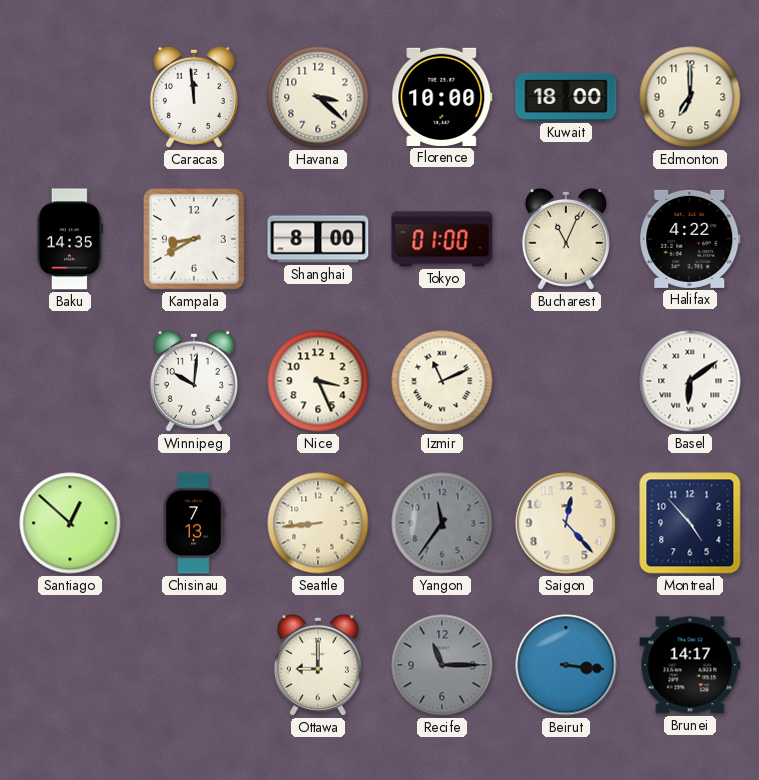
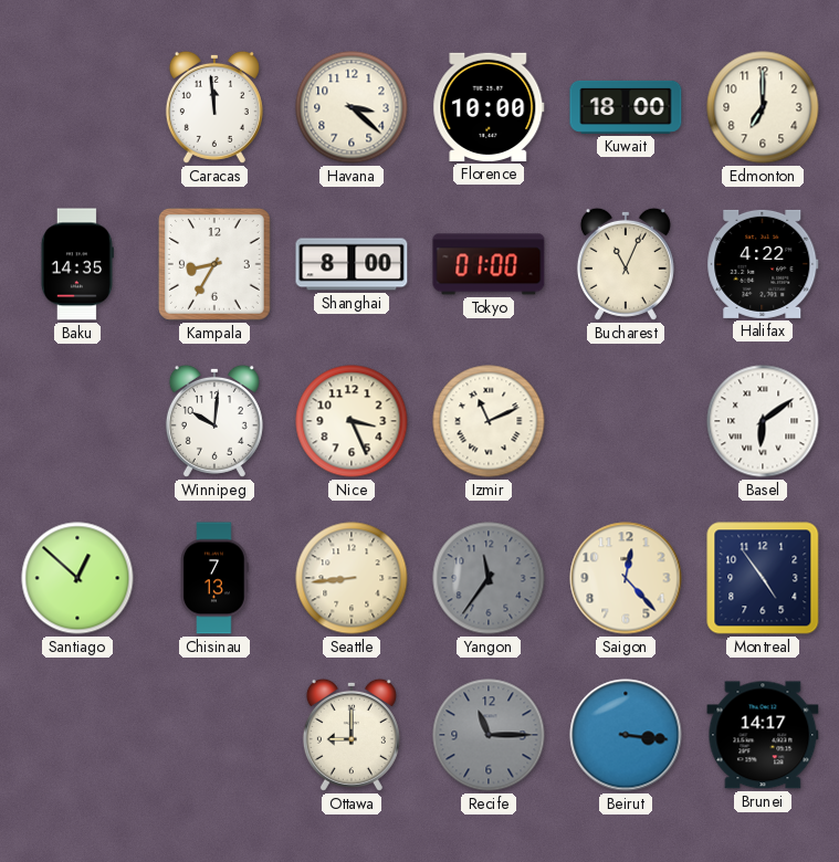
Kampala: 8:40 -> 8:35
Montreal: 4:53 -> 4:54
